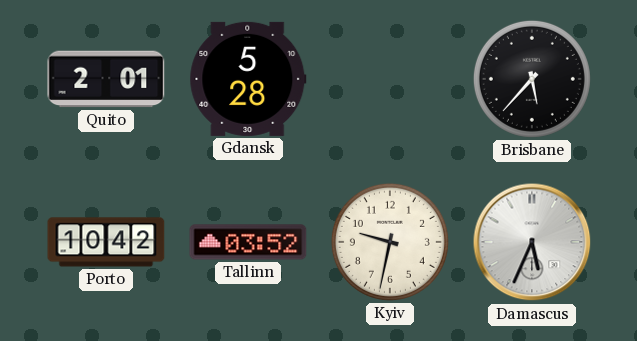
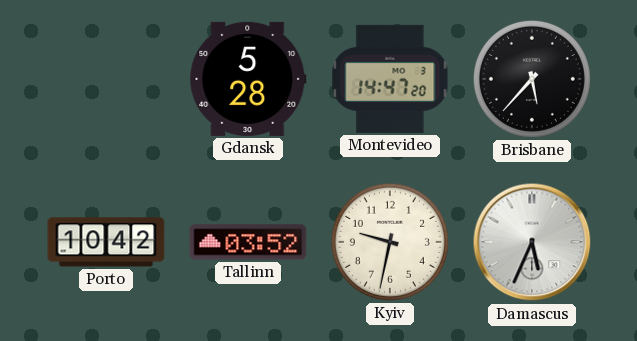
Quito: 2:01 -> none
Montevideo: none -> 14:47
